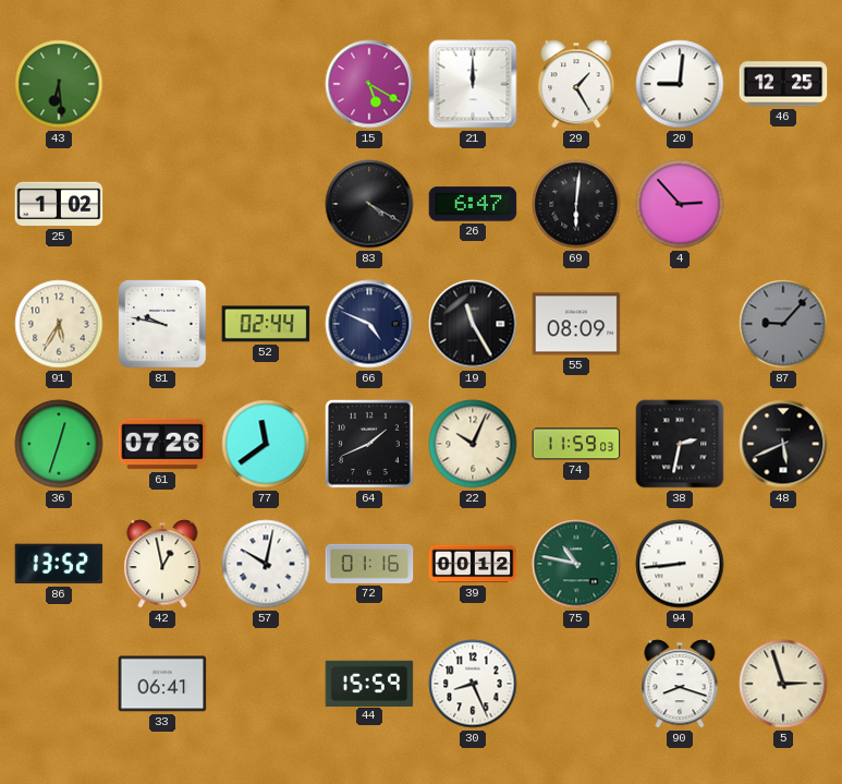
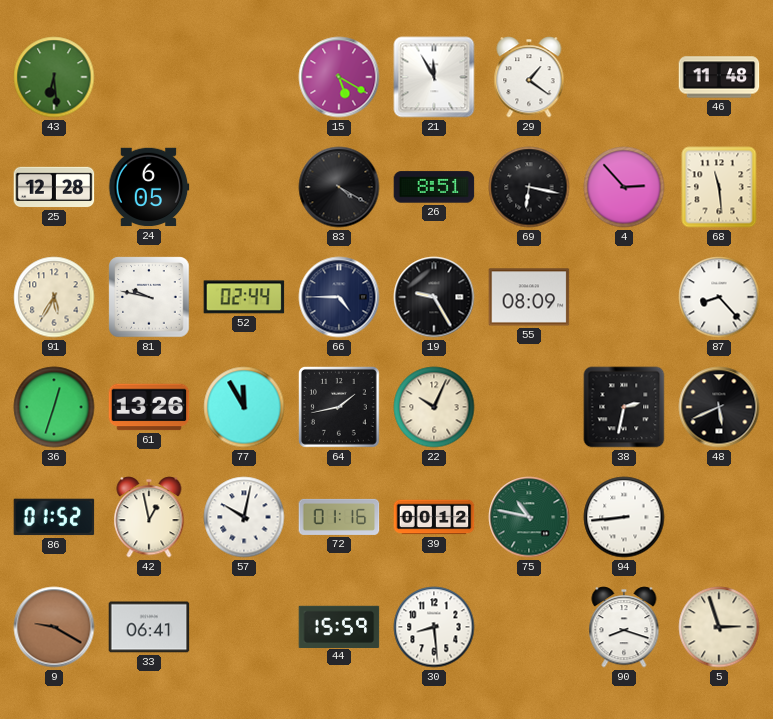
21: 12:00 -> 11:55
29: 1:25 -> 1:21
20: 9:01 -> none
46: 12:25 -> 11:48
25: 1:02 -> 12:28
24: none -> 6:05
26: 6:47 -> 8:51
69: 6:01 -> 6:17
68: none -> 11:29
66: 4:49 -> 4:45
19: 11:25 -> 9:25
87: 9:07 -> 8:23
87 dial: grey -> white
61: 07:26 -> 13:26
77: 11:39 -> 11:55
64: 1:41 -> 1:43
74: 11:59 -> none
86: 13:52 -> 01:52
9: none -> 9:20
30: 8:26 -> 8:29
